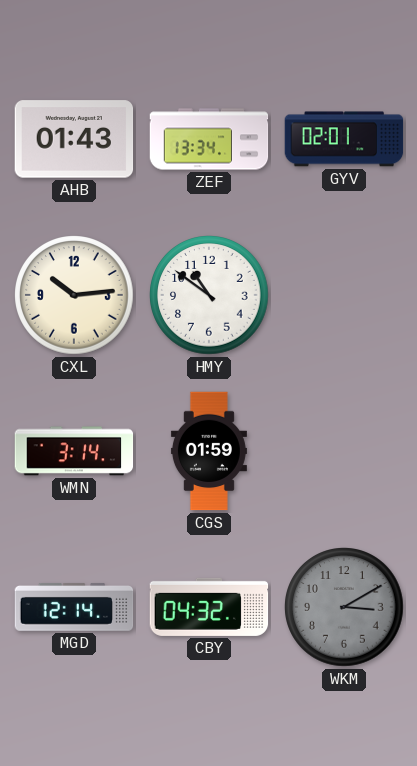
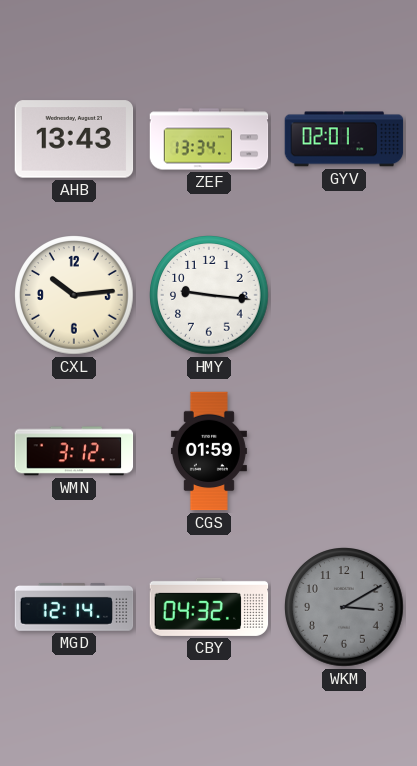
AHB: 01:43 -> 13:43
HMY: 10:51 -> 9:16
WMN: 3:14 -> 3:12
